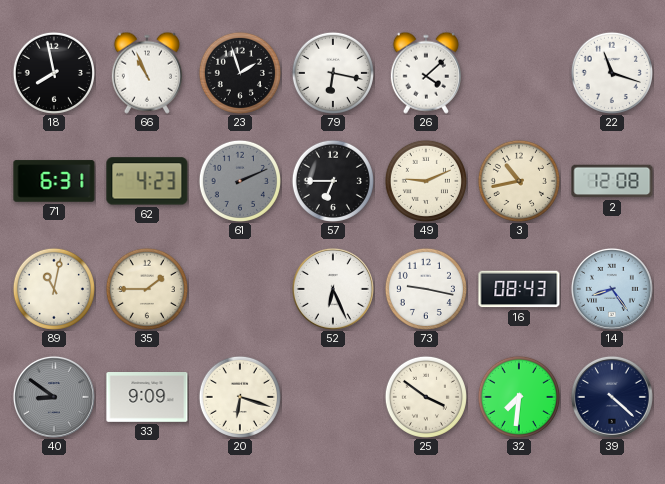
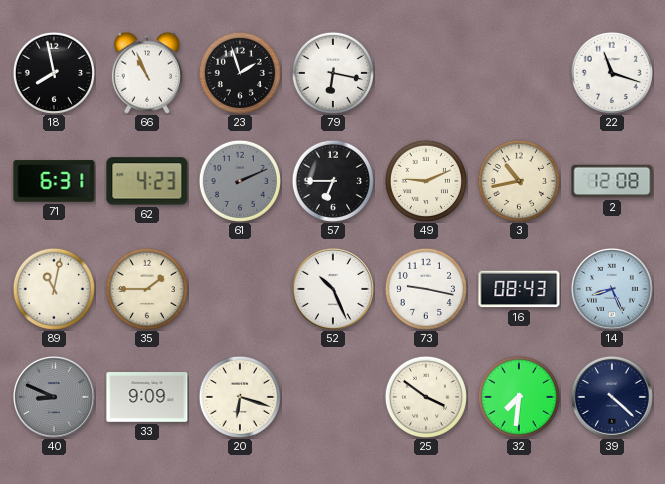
26: 4:08 -> none
52: 6:26 -> 10:26
14: 8:24 -> 8:26
40: 8:51 -> 8:49
